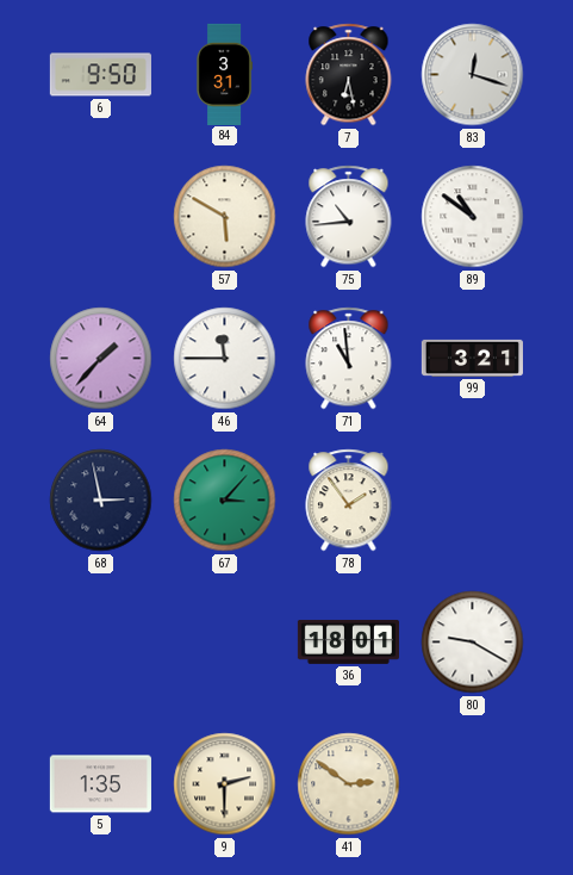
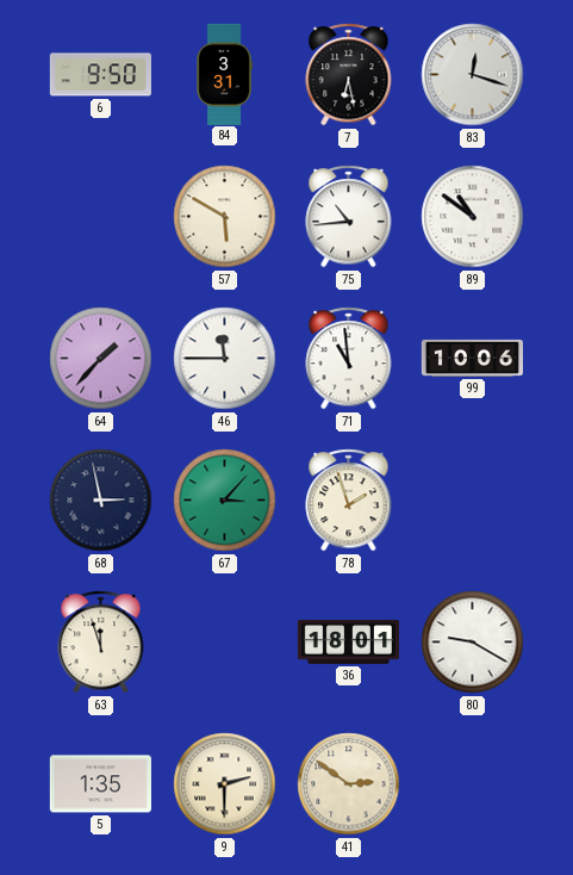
99: 3:21 -> 10:06
78: 1:54 -> 1:57
63: none -> 11:57
